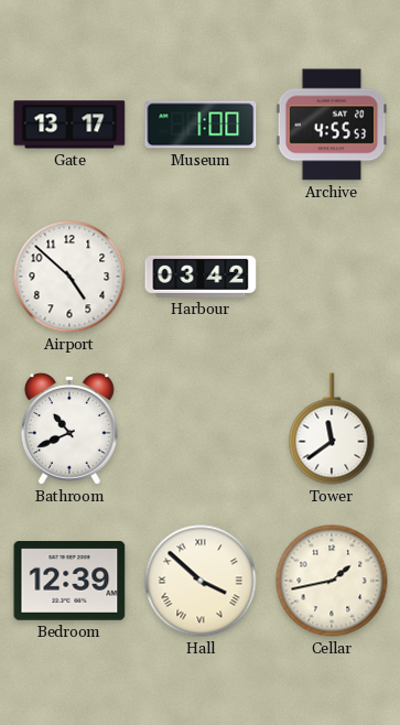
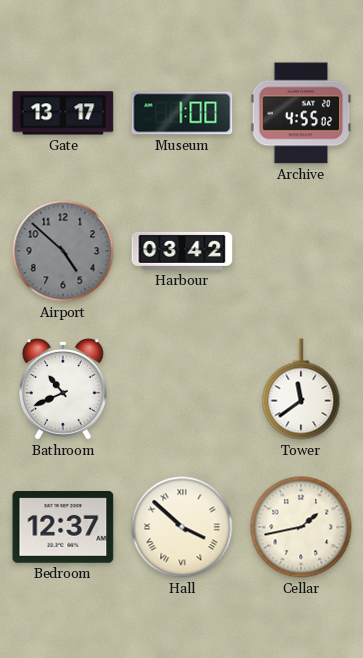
Archive: 4:55:53 -> 4:55:02
Airport dial: white -> grey
Bedroom: 12:39 -> 12:37
